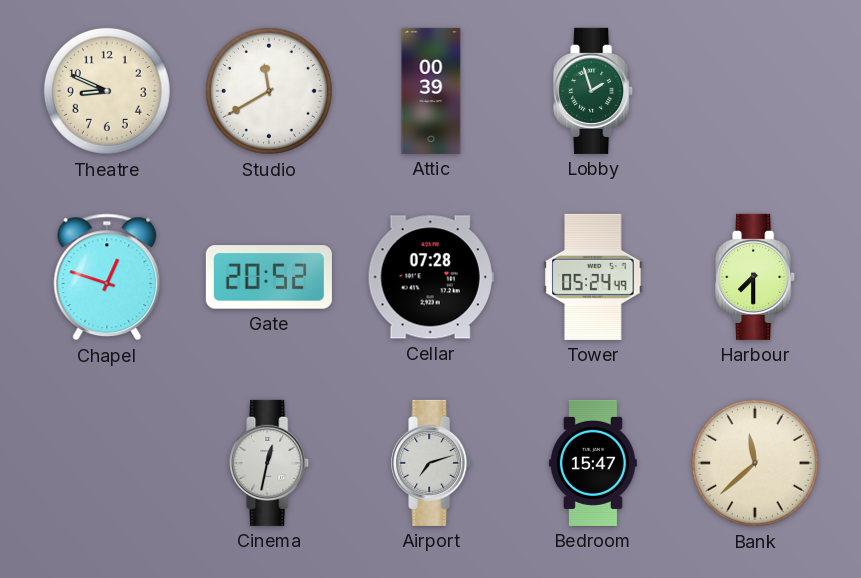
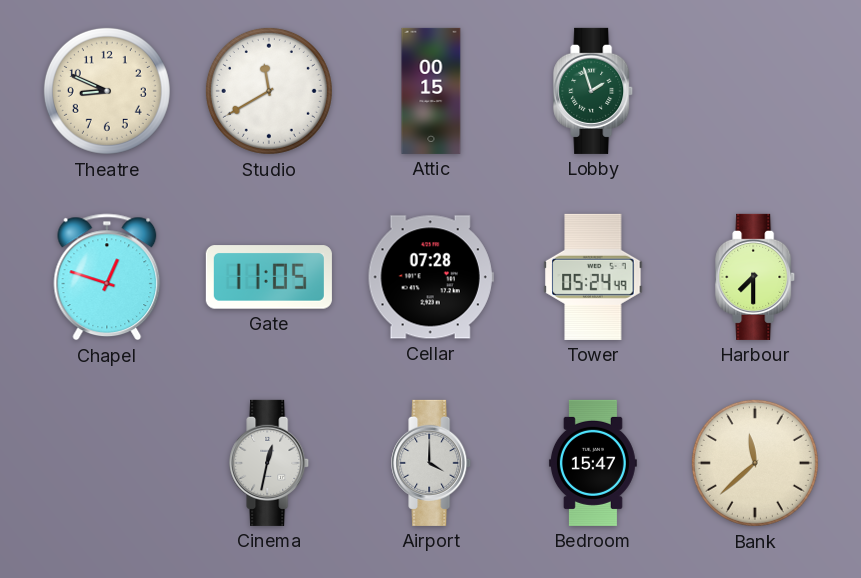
Attic: 00:39 -> 00:15
Gate: 20:52 -> 11:05
Airport: 7:12 -> 4:00
